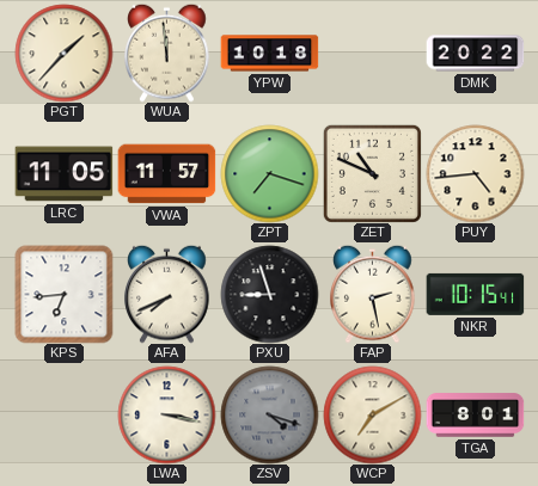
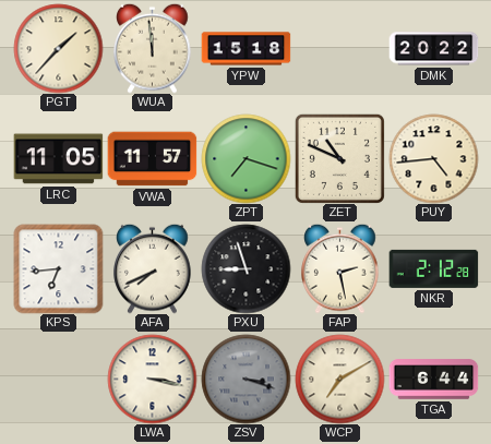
YPW: 10:18 -> 15:18
NKR: 10:15 -> 2:12
ZSV: 4:18 -> 3:18
TGA: 8:01 -> 6:44
